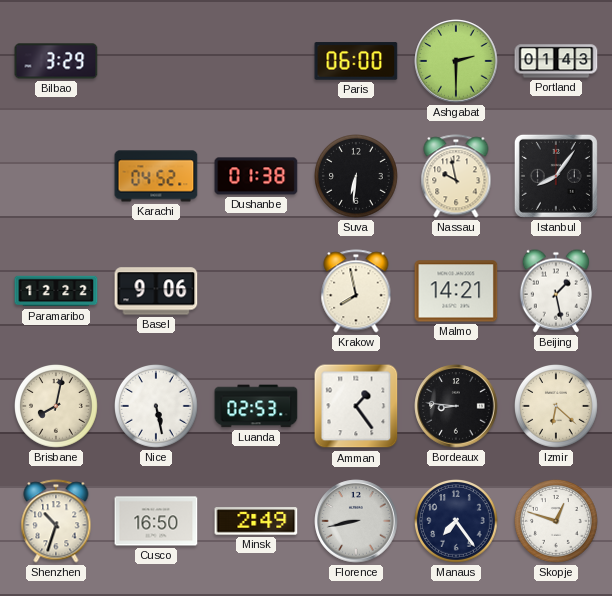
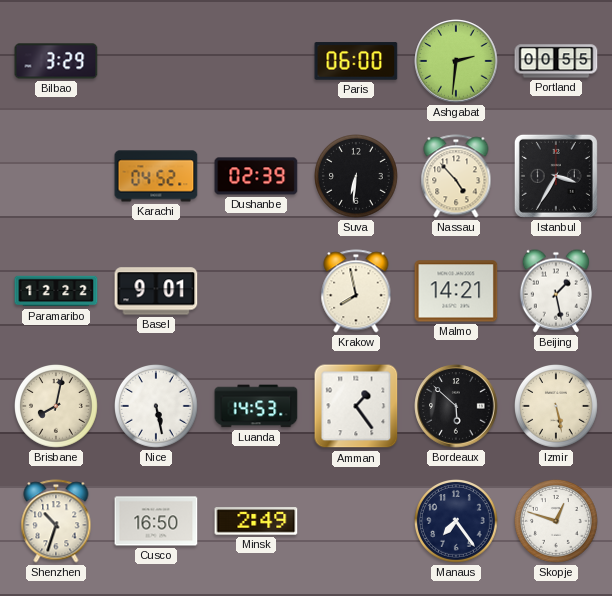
Ashgabat: 2:30 -> 2:31
Portland: 01:43 -> 00:55
Dushanbe: 01:38 -> 02:39
Nassau: 9:58 -> 4:53
Istanbul: 8:06 -> 3:35
Basel: 9:06 -> 9:01
Luanda: 02:53 -> 14:53
Bordeaux: 8:46 -> 5:52
Izmir: 6:22 -> 5:28
Florence: 8:43 -> none
